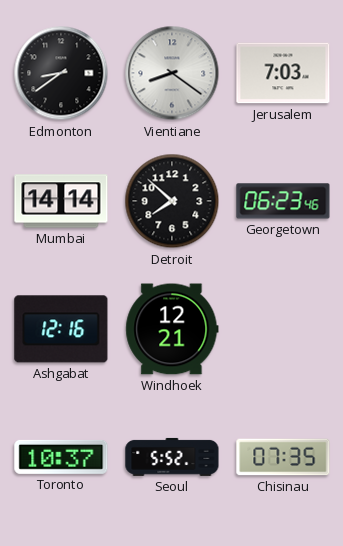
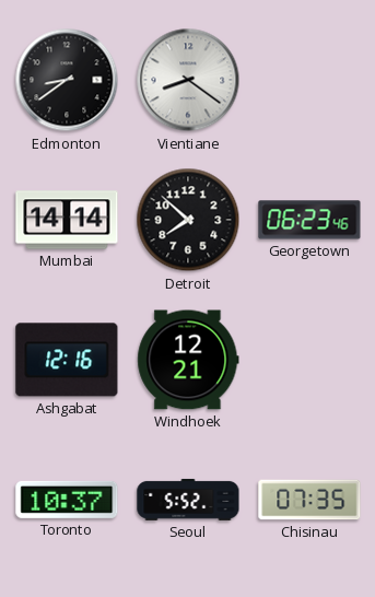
Jerusalem: 7:03 -> none
